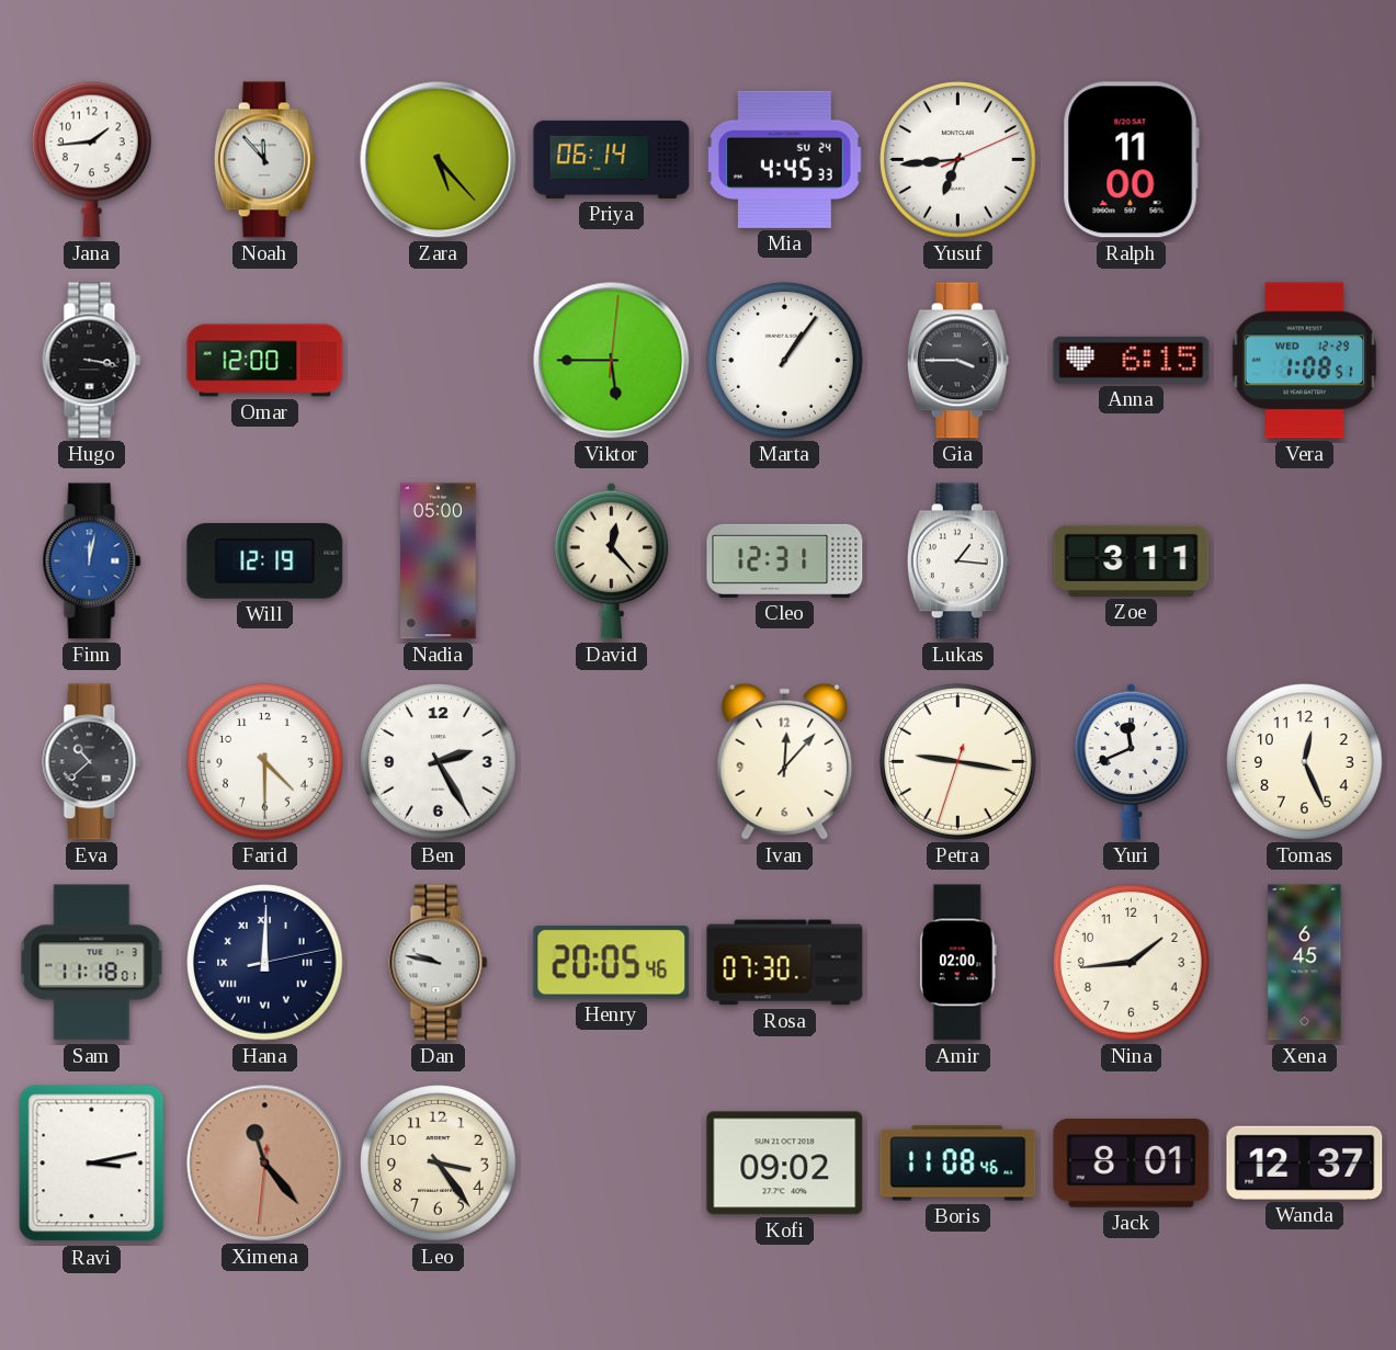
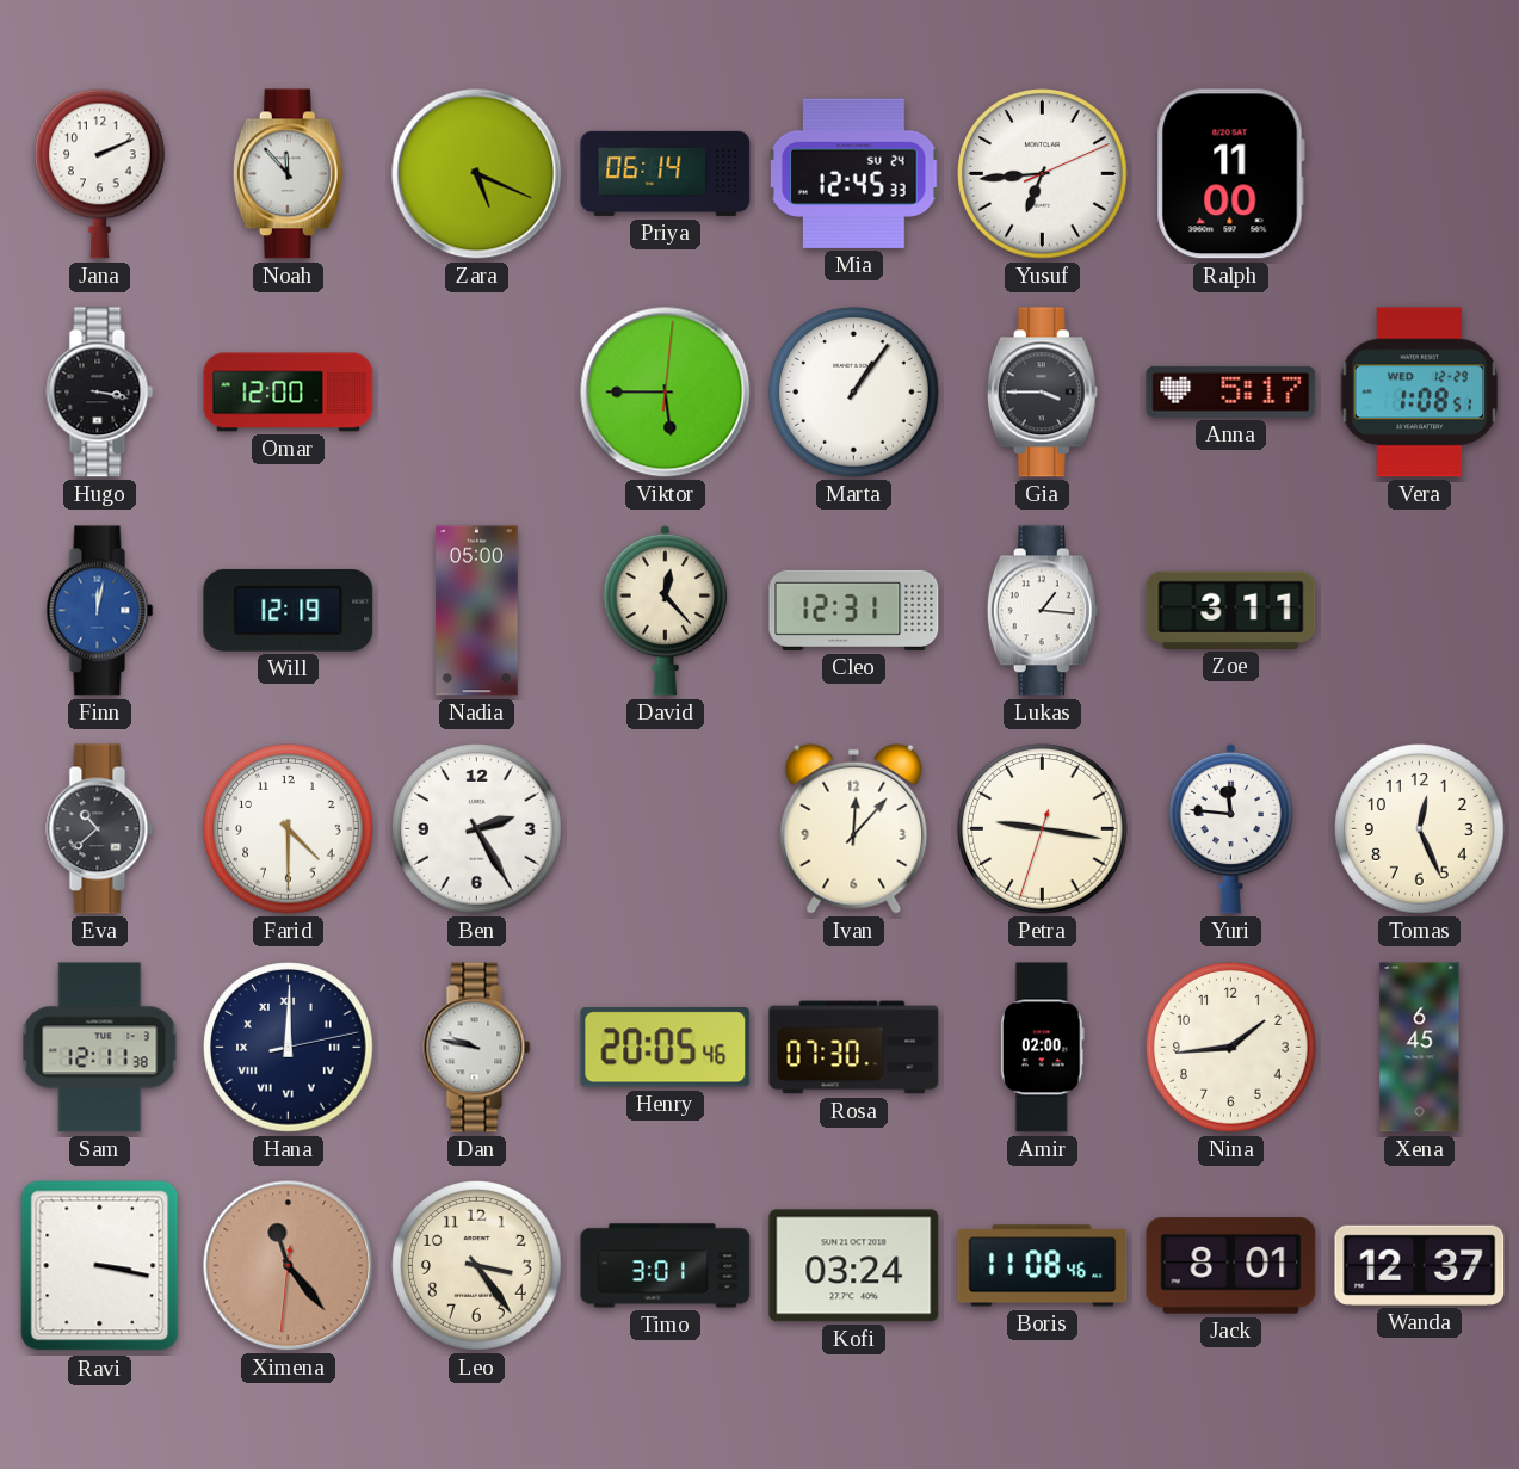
Jana: 1:44 -> 2:11
Zara: 5:23 -> 5:19
Mia: 4:45 -> 12:45
Anna: 6:15 -> 5:17
Yuri: 11:41 -> 11:46
Sam: 11:18 -> 12:11
Ravi: 3:13 -> 3:17
Timo: none -> 3:01
Kofi: 09:02 -> 03:24
